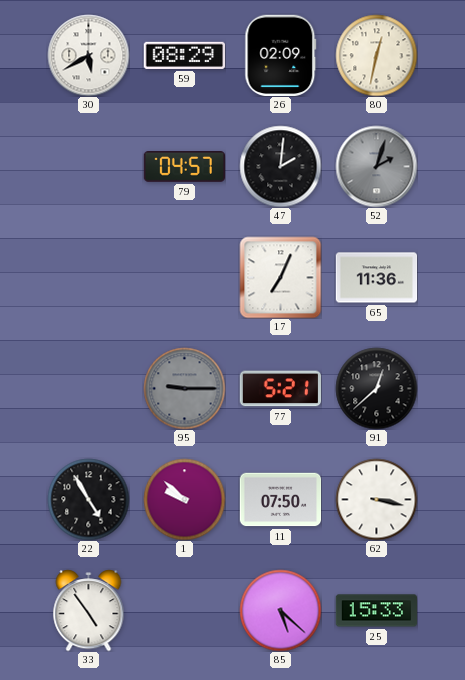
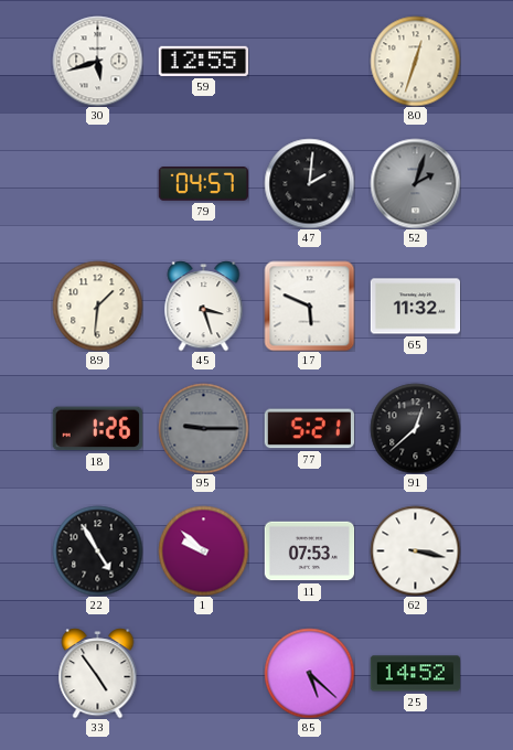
30: 5:40 -> 5:42
59: 08:29 -> 12:55
26: 02:09 -> none
80: 12:32 -> 12:33
89: none -> 1:31
45: none -> 3:27
17: 7:04 -> 5:49
65: 11:36 -> 11:32
18: none -> 1:26
11: 07:50 -> 07:53
25: 15:33 -> 14:52
